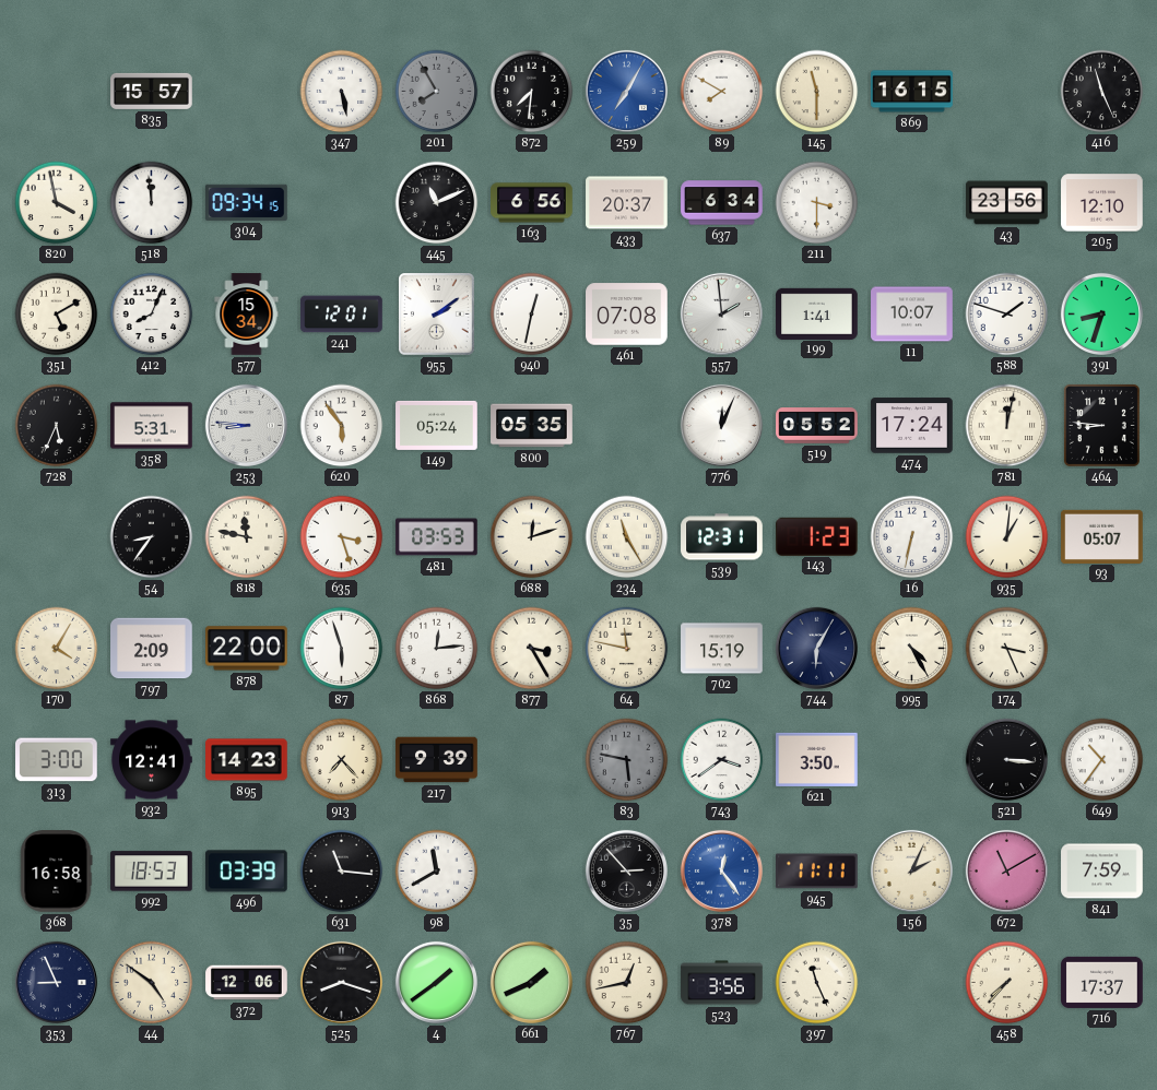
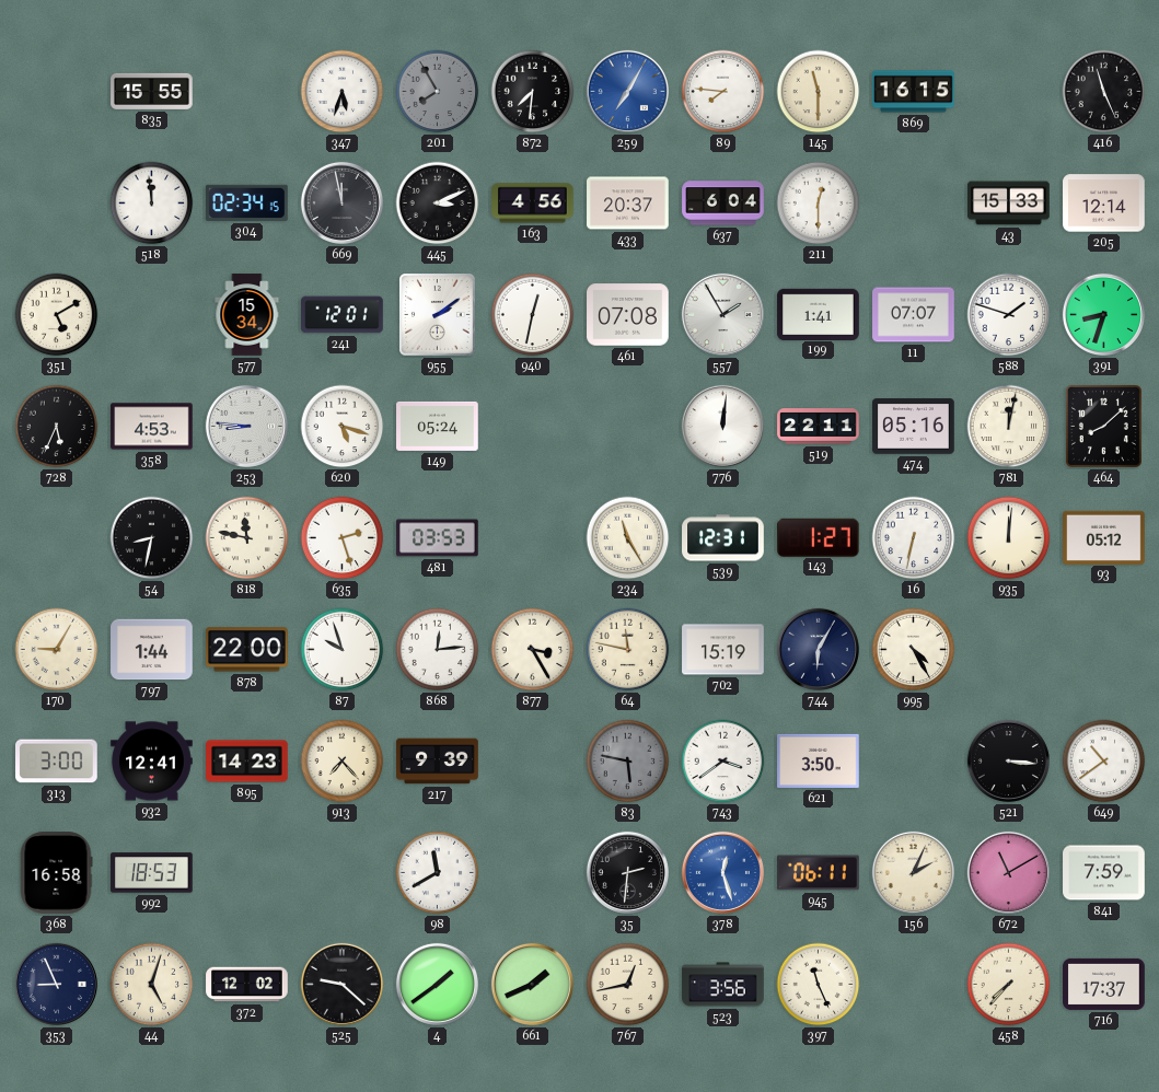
835: 15:57 -> 15:55
347: 5:28 -> 5:33
89: 7:50 -> 7:46
820: 3:58 -> none
304: 09:34 -> 02:34
669: none -> 11:58
445: 11:11 -> 3:11
163: 6:56 -> 4:56
637: 6:34 -> 6:04
211: 3:30 -> 12:30
43: 23:56 -> 15:33
205: 12:10 -> 12:14
412: 8:04 -> none
557: 1:59 -> 1:55
11: 10:07 -> 07:07
358: 5:31 -> 4:53
620: 5:54 -> 5:18
800: 05:35 -> none
776: 12:04 -> 12:01
519: 05:52 -> 22:11
474: 17:24 -> 05:16
464: 8:46 -> 8:08
54: 8:36 -> 8:32
635: 3:27 -> 2:27
688: 12:12 -> none
143: 1:23 -> 1:27
935: 1:01 -> 12:01
93: 05:07 -> 05:12
170: 4:05 -> 9:05
797: 2:09 -> 1:44
87: 5:57 -> 9:57
174: 3:26 -> none
649: 10:36 -> 10:39
496: 03:39 -> none
631: 11:16 -> none
35: 2:53 -> 2:31
378: 12:24 -> 12:27
945: 11:11 -> 06:11
44: 4:51 -> 5:03
372: 12:06 -> 12:02
525: 8:18 -> 9:22
